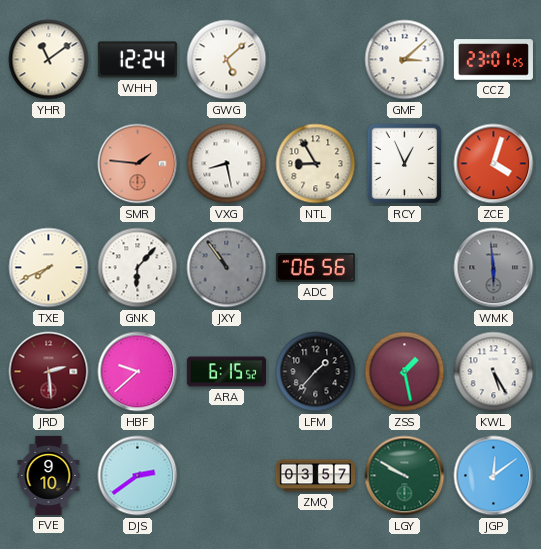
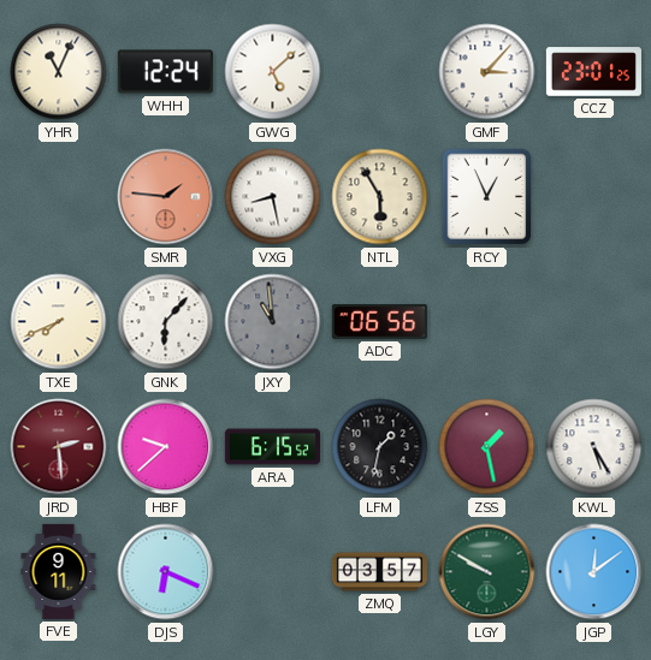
YHR: 11:09 -> 11:04
GMF: 3:08 -> 3:07
NTL: 8:55 -> 5:55
ZCE: 4:03 -> none
JXY: 10:54 -> 10:59
WMK: 5:59 -> none
LFM: 1:37 -> 1:32
FVE: 9:10 -> 9:11
DJS: 2:39 -> 6:19
